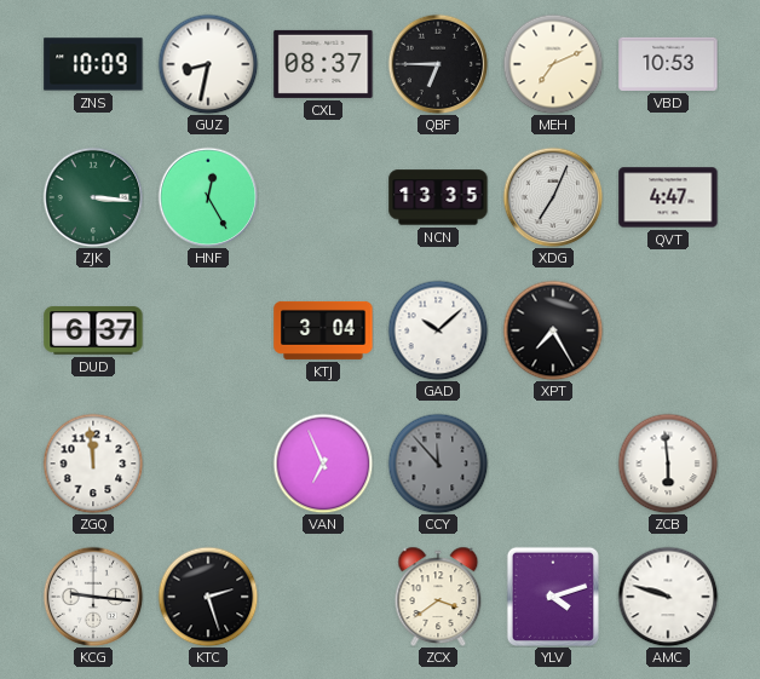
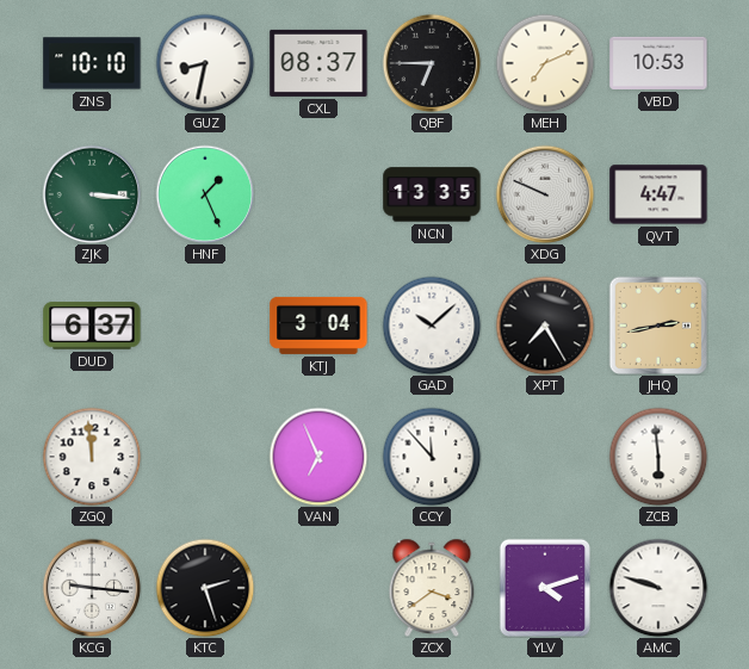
ZNS: 10:09 -> 10:10
HNF: 12:25 -> 1:26
XDG: 7:04 -> 9:49
JHQ: none -> 2:43
CCY dial: grey -> white
